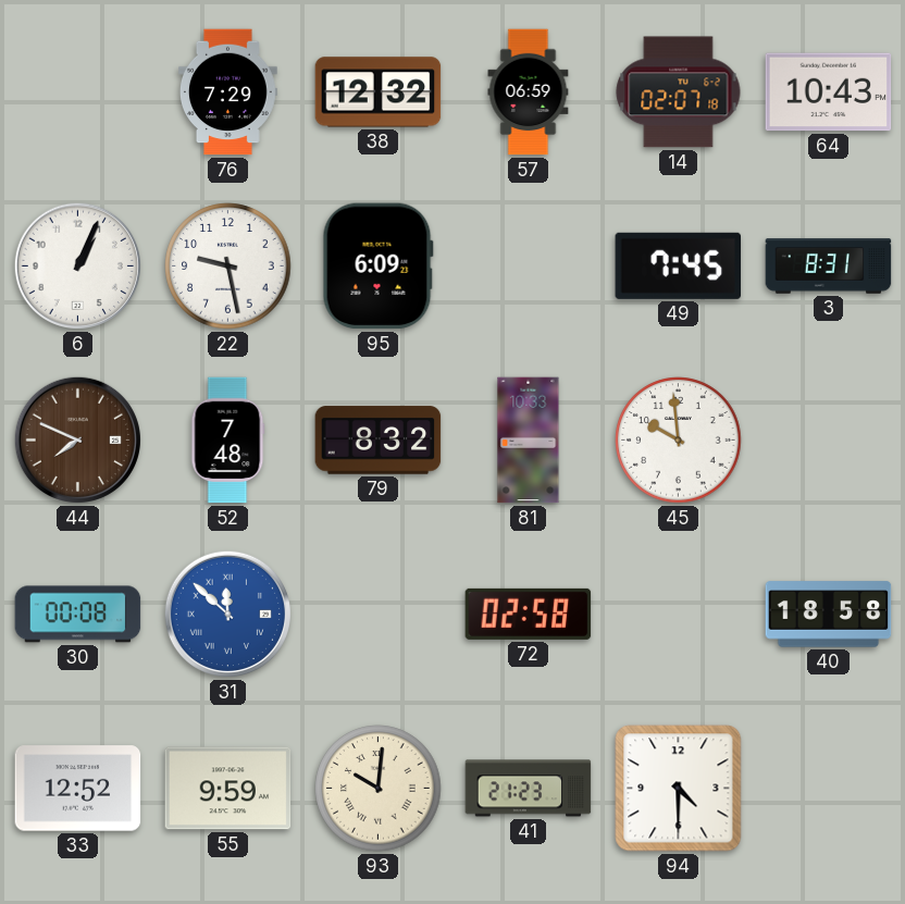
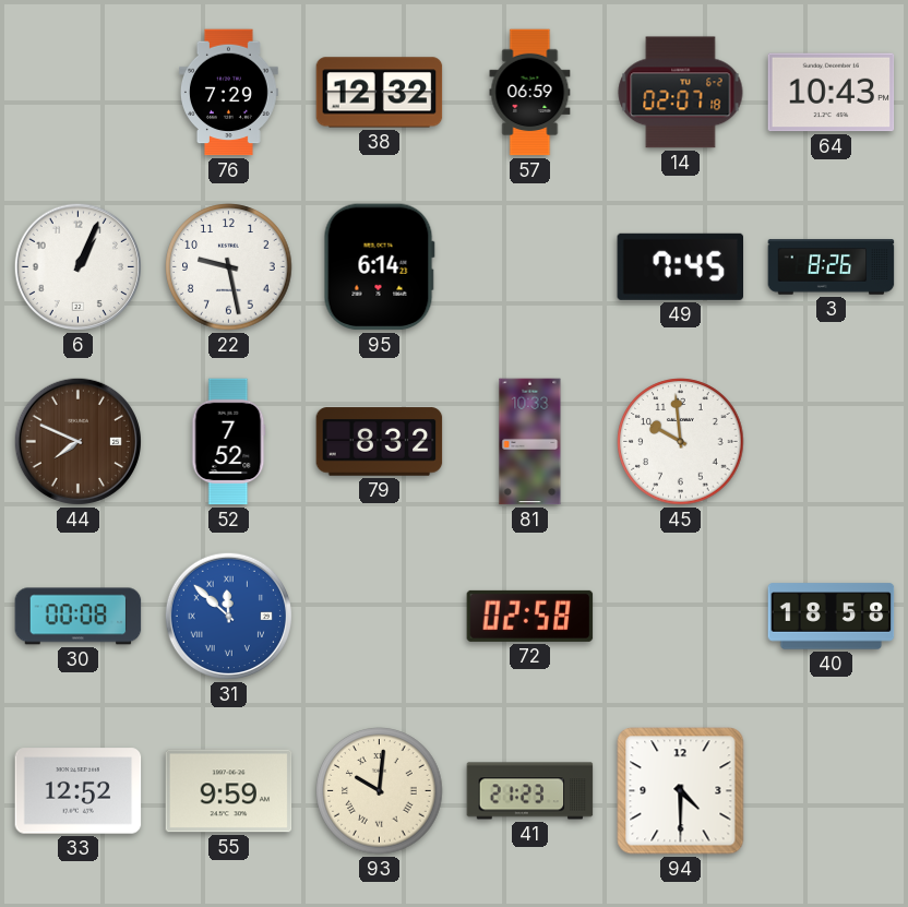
95: 6:09 -> 6:14
3: 8:31 -> 8:26
52: 7:48 -> 7:52
